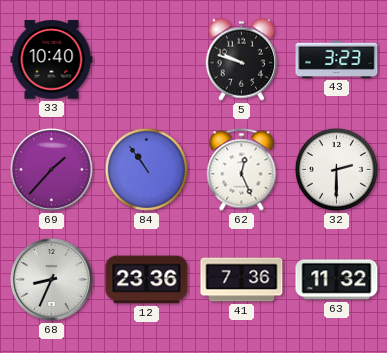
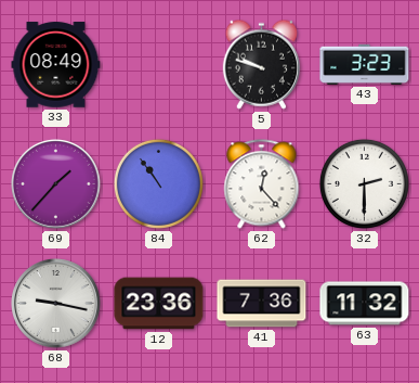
33: 10:40 -> 08:49
62: 12:26 -> 12:23
68: 8:34 -> 9:17
